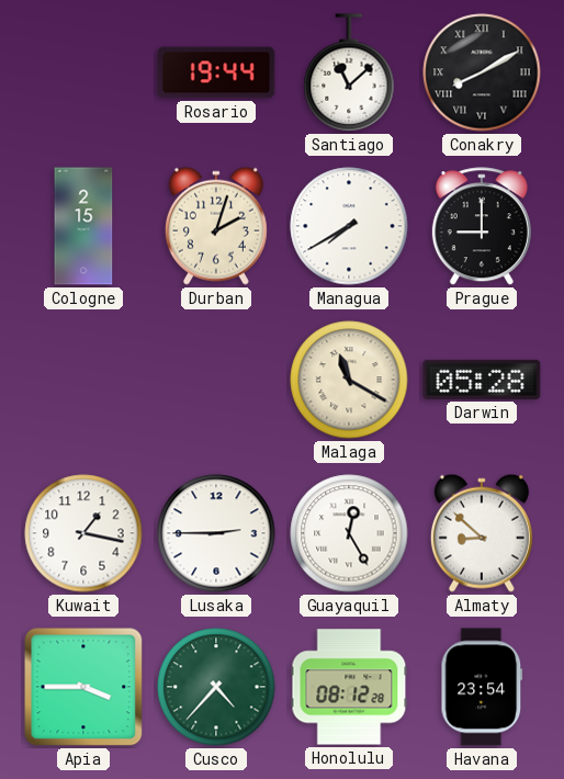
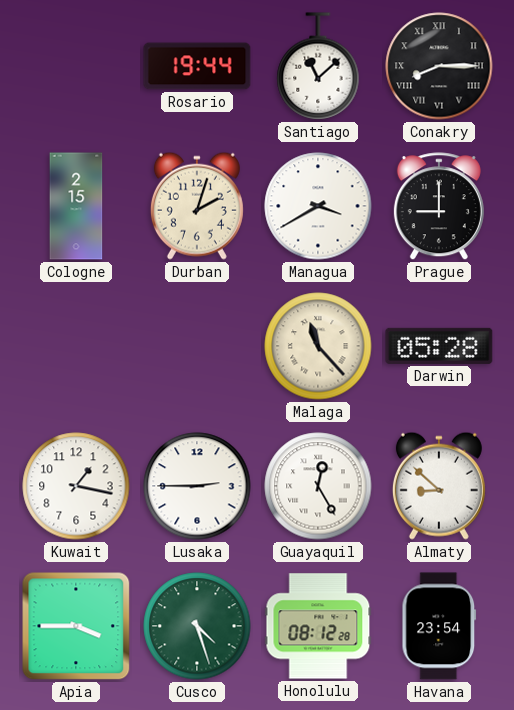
Conakry: 8:10 -> 8:15
Managua: 7:40 -> 3:40
Malaga: 11:20 -> 11:23
Cusco: 4:37 -> 4:27
